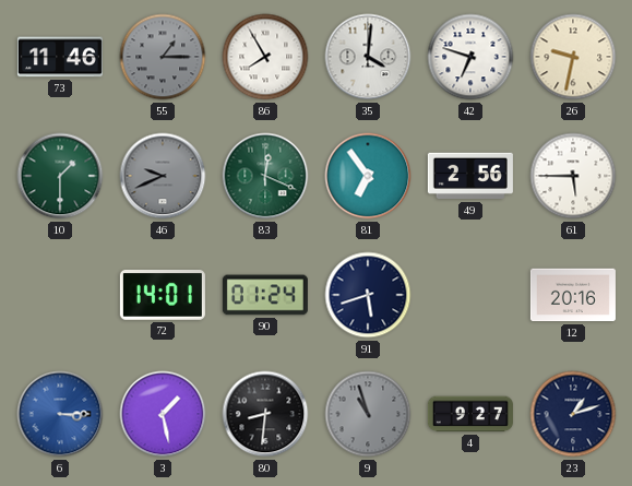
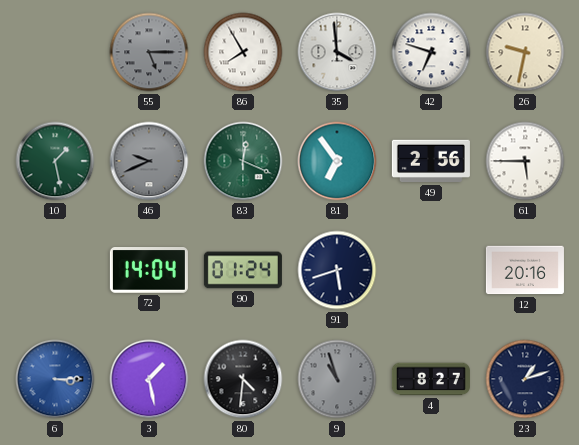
73: 11:46 -> none
55: 1:15 -> 5:15
35: 4:01 -> 3:59
10: 1:30 -> 1:28
72: 14:01 -> 14:04
80: 8:31 -> 4:31
4: 9:27 -> 8:27
